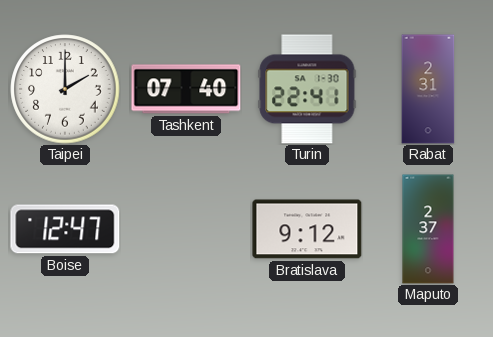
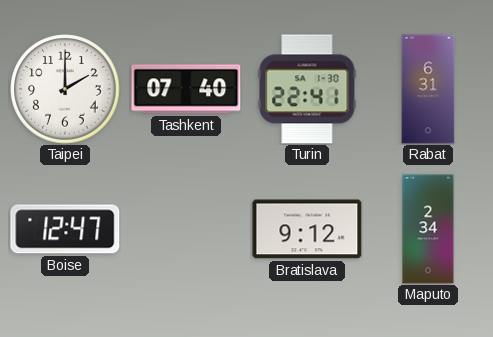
Rabat: 2:31 -> 6:31
Maputo: 2:37 -> 2:34
